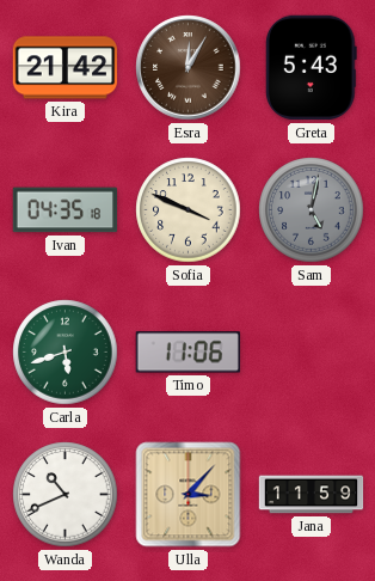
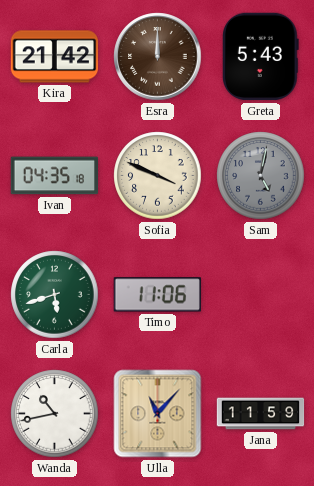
Esra: 12:05 -> 12:00
Wanda: 10:41 -> 10:43
Ulla: 3:07 -> 11:07
